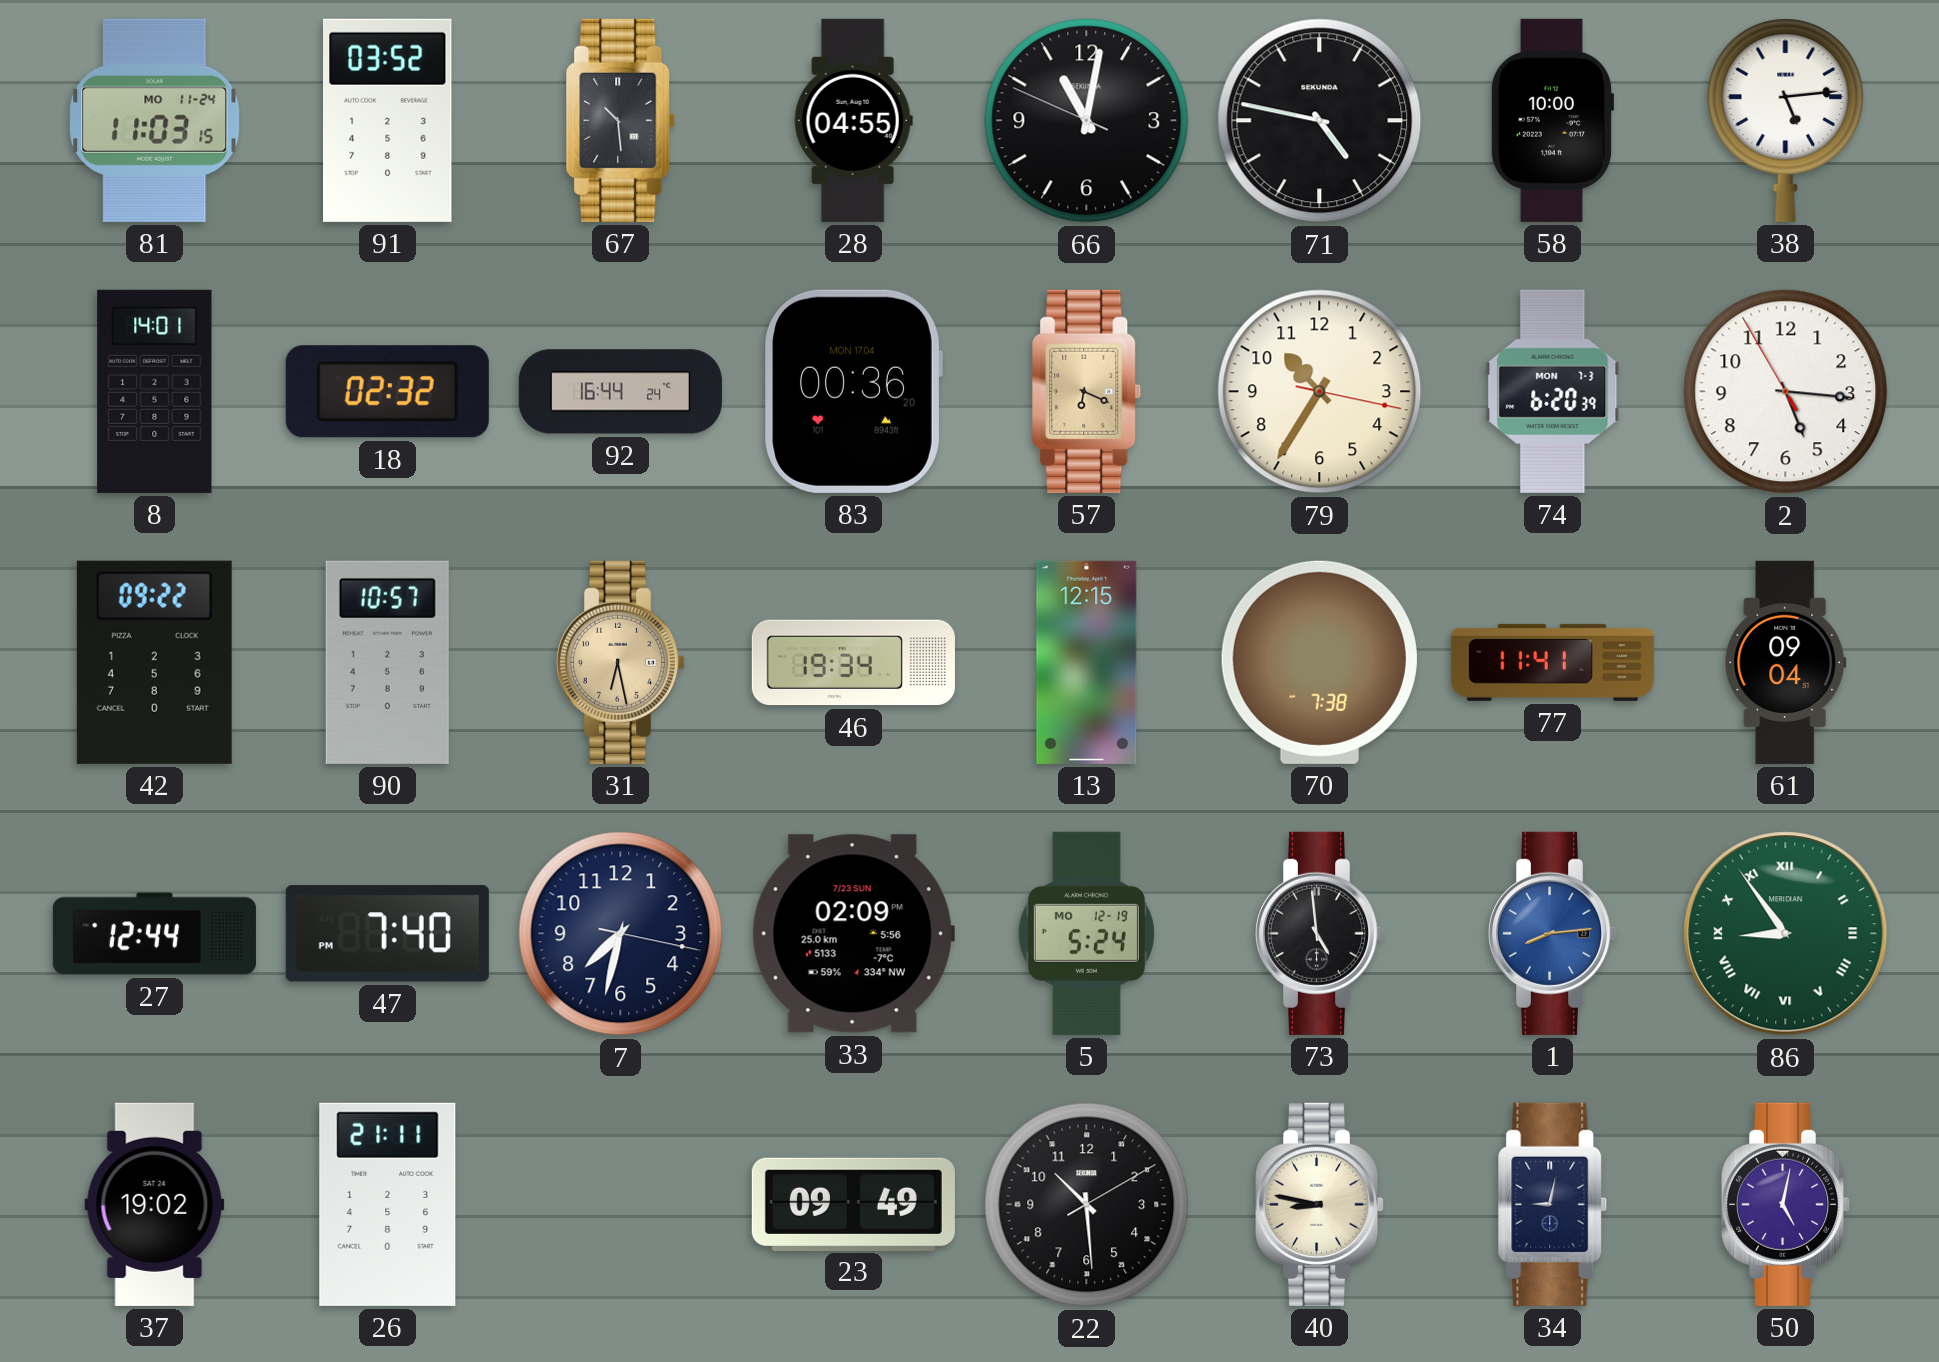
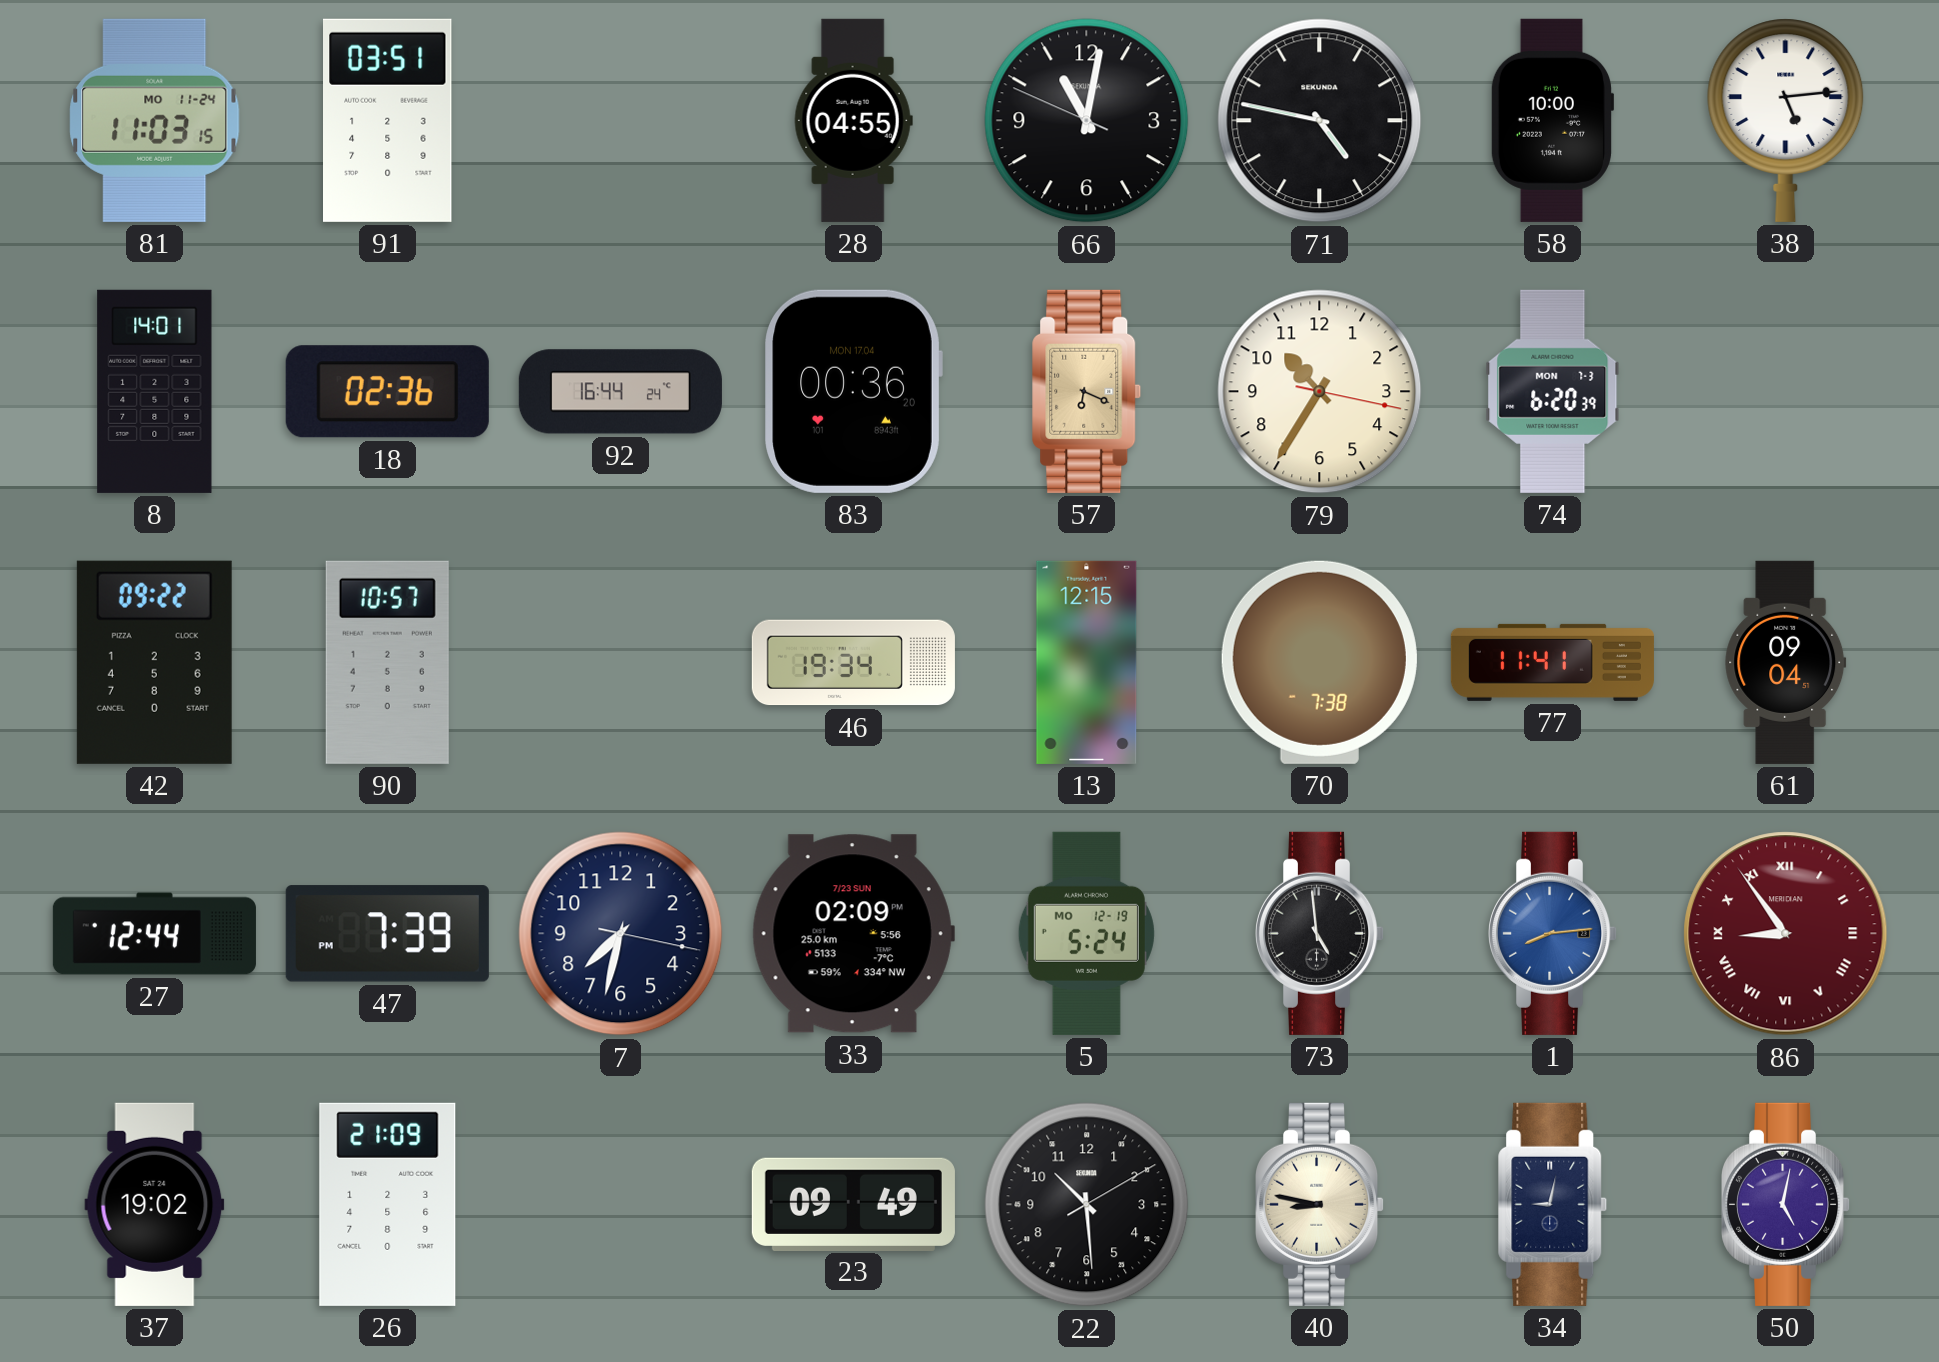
91: 03:52 -> 03:51
67: 10:29 -> none
18: 02:32 -> 02:36
2: 5:15 -> none
31: 6:28 -> none
47: 7:40 -> 7:39
86 dial: green -> burgundy
26: 21:11 -> 21:09
